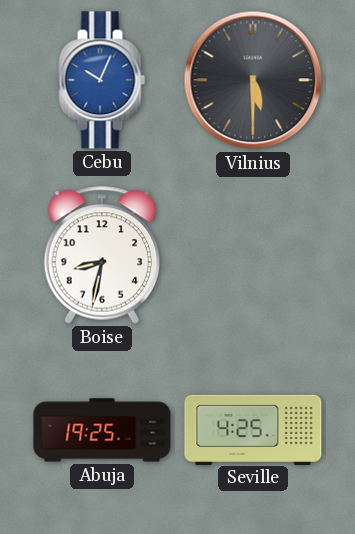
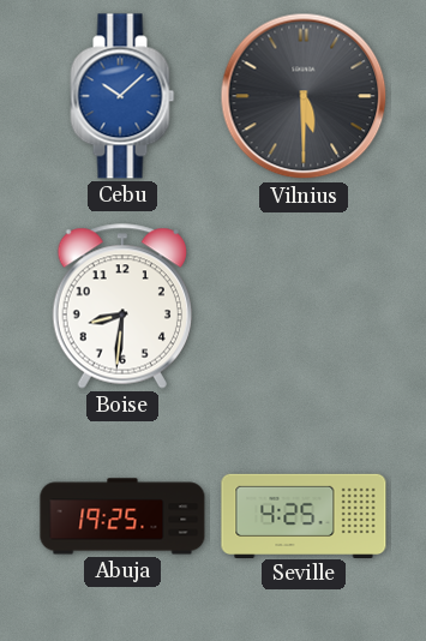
Cebu: 10:04 -> 10:08
Boise: 8:32 -> 8:31
